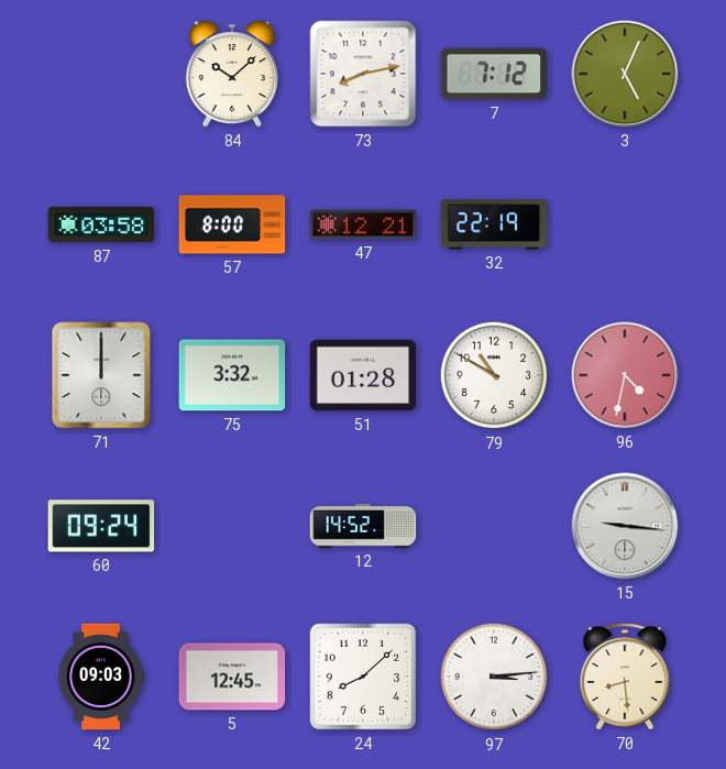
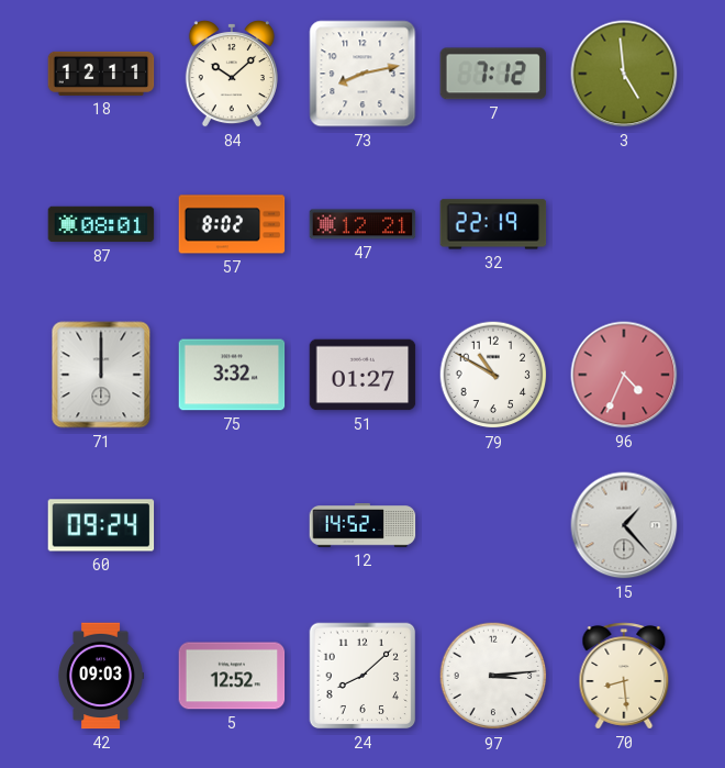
18: none -> 12:11
3: 5:04 -> 4:59
87: 03:58 -> 08:01
57: 8:00 -> 8:02
51: 01:28 -> 01:27
96: 4:32 -> 4:34
15: 9:16 -> 1:23
5: 12:45 -> 12:52
